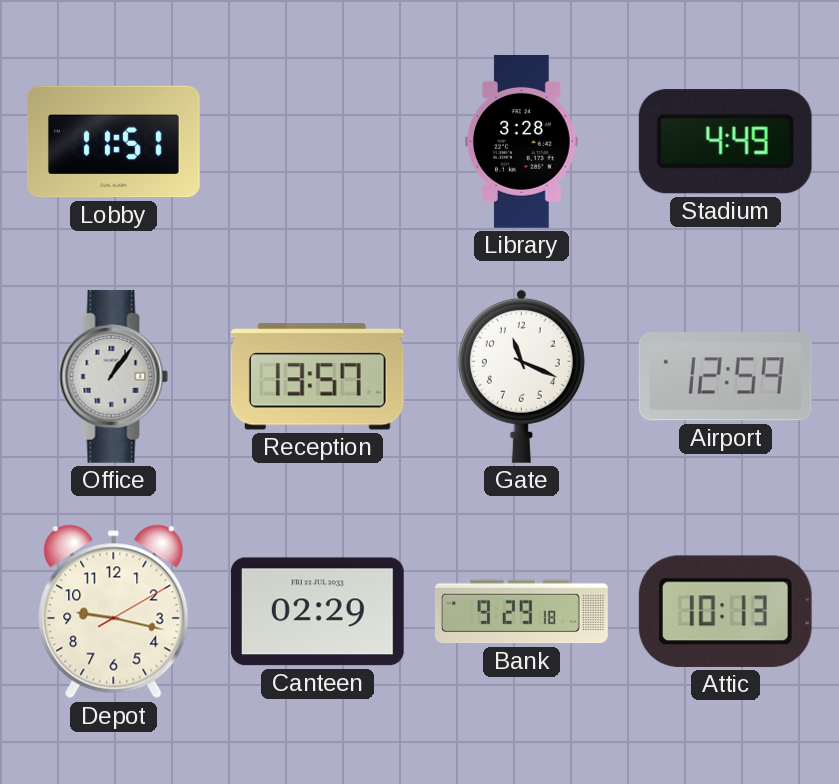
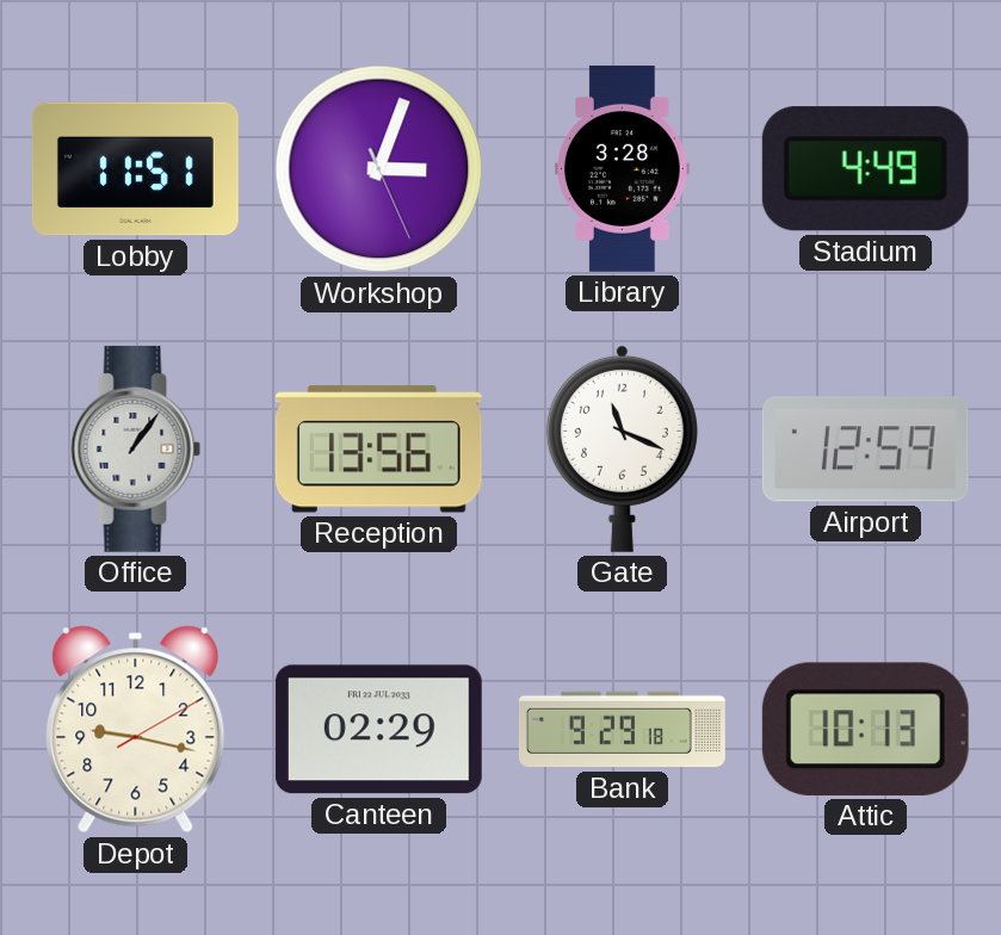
Workshop: none -> 3:03
Reception: 13:57 -> 13:56
